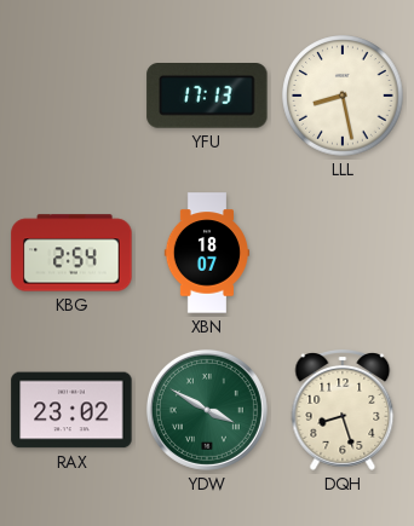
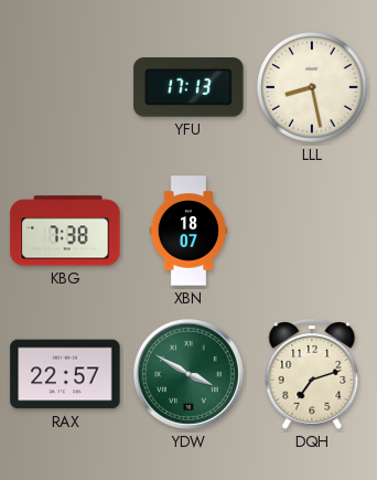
KBG: 2:54 -> 7:38
RAX: 23:02 -> 22:57
DQH: 8:27 -> 7:12
